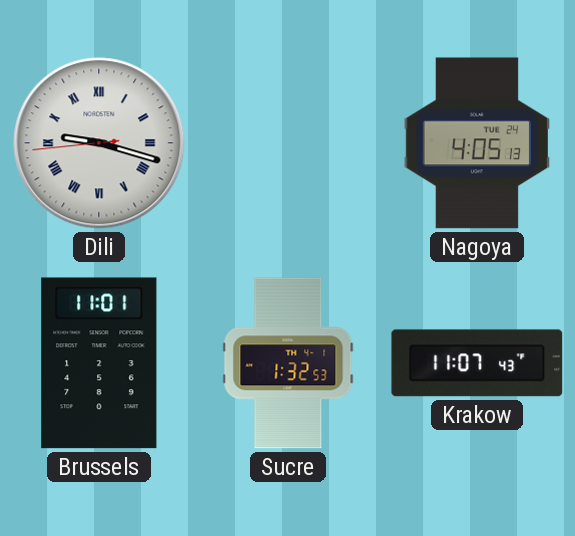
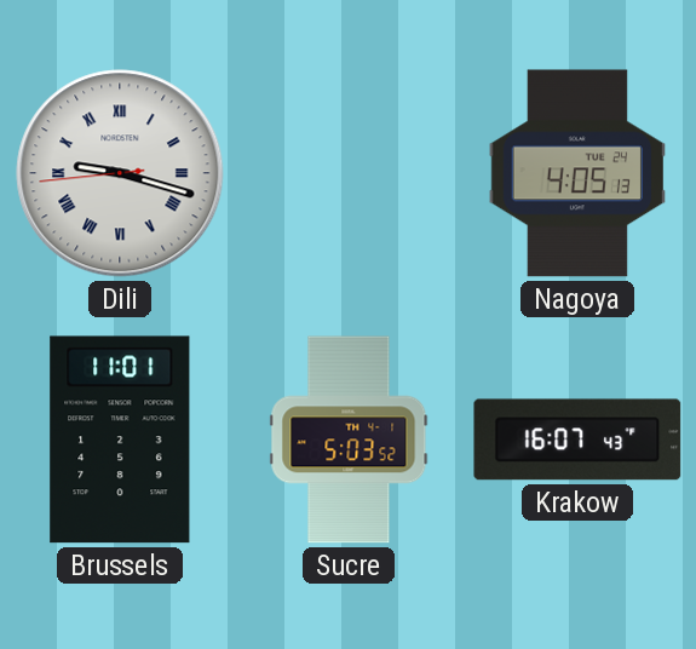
Sucre: 1:32 -> 5:03
Krakow: 11:07 -> 16:07
